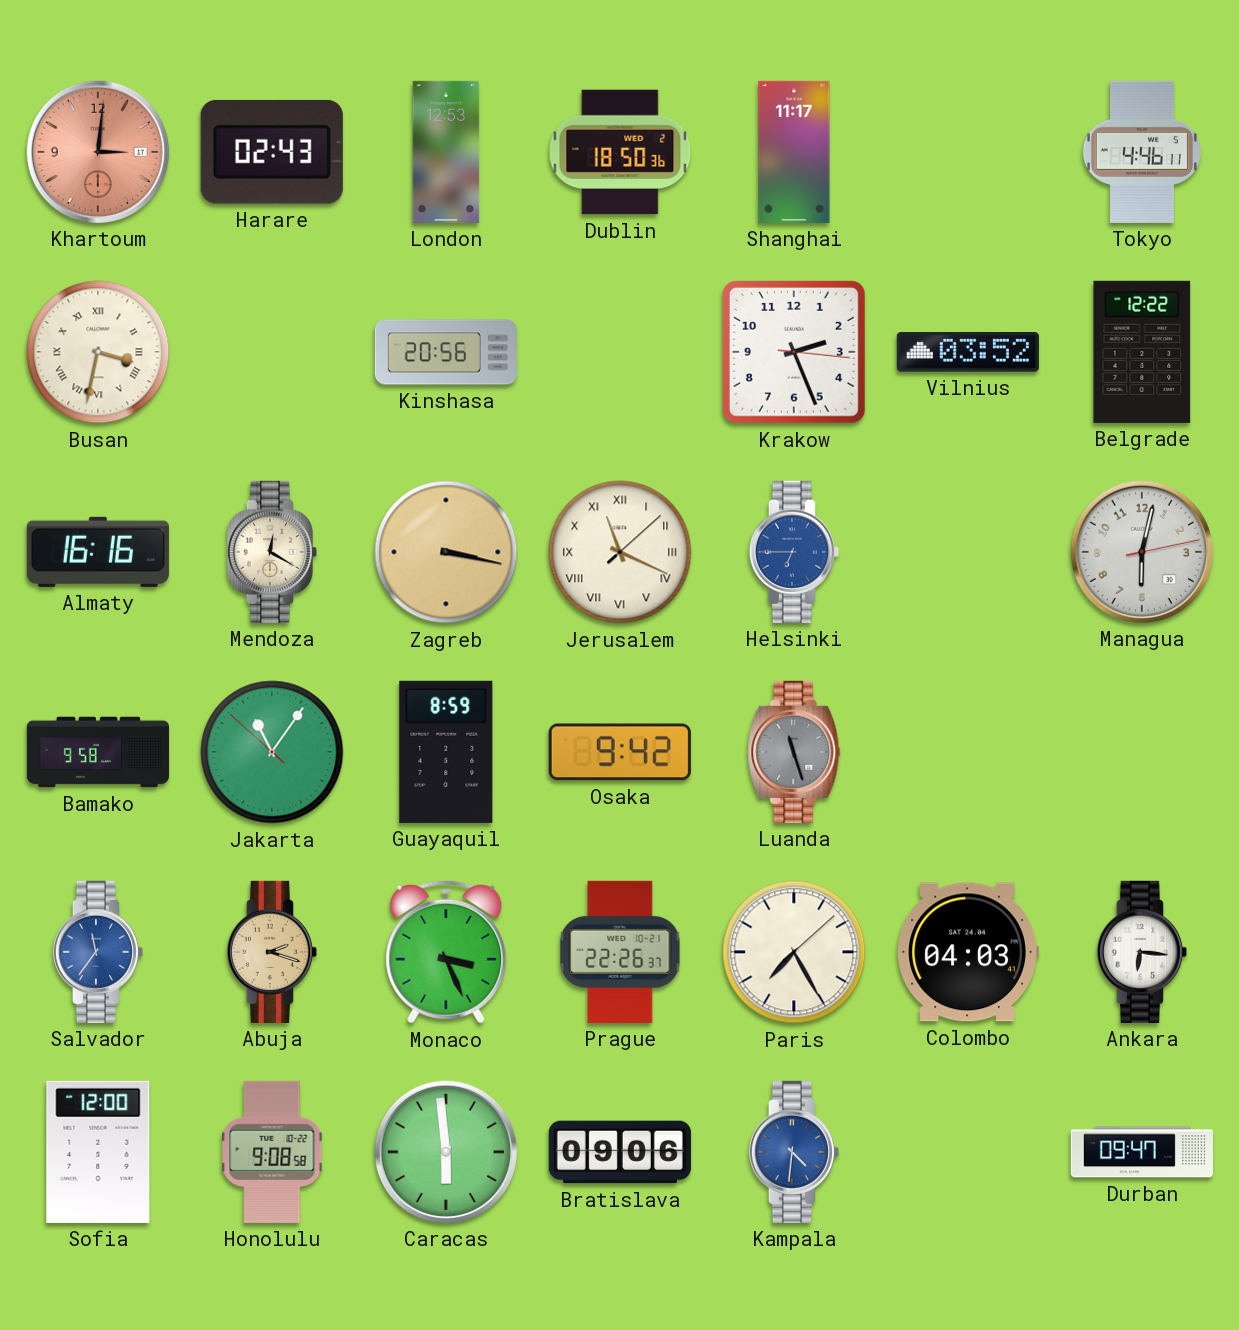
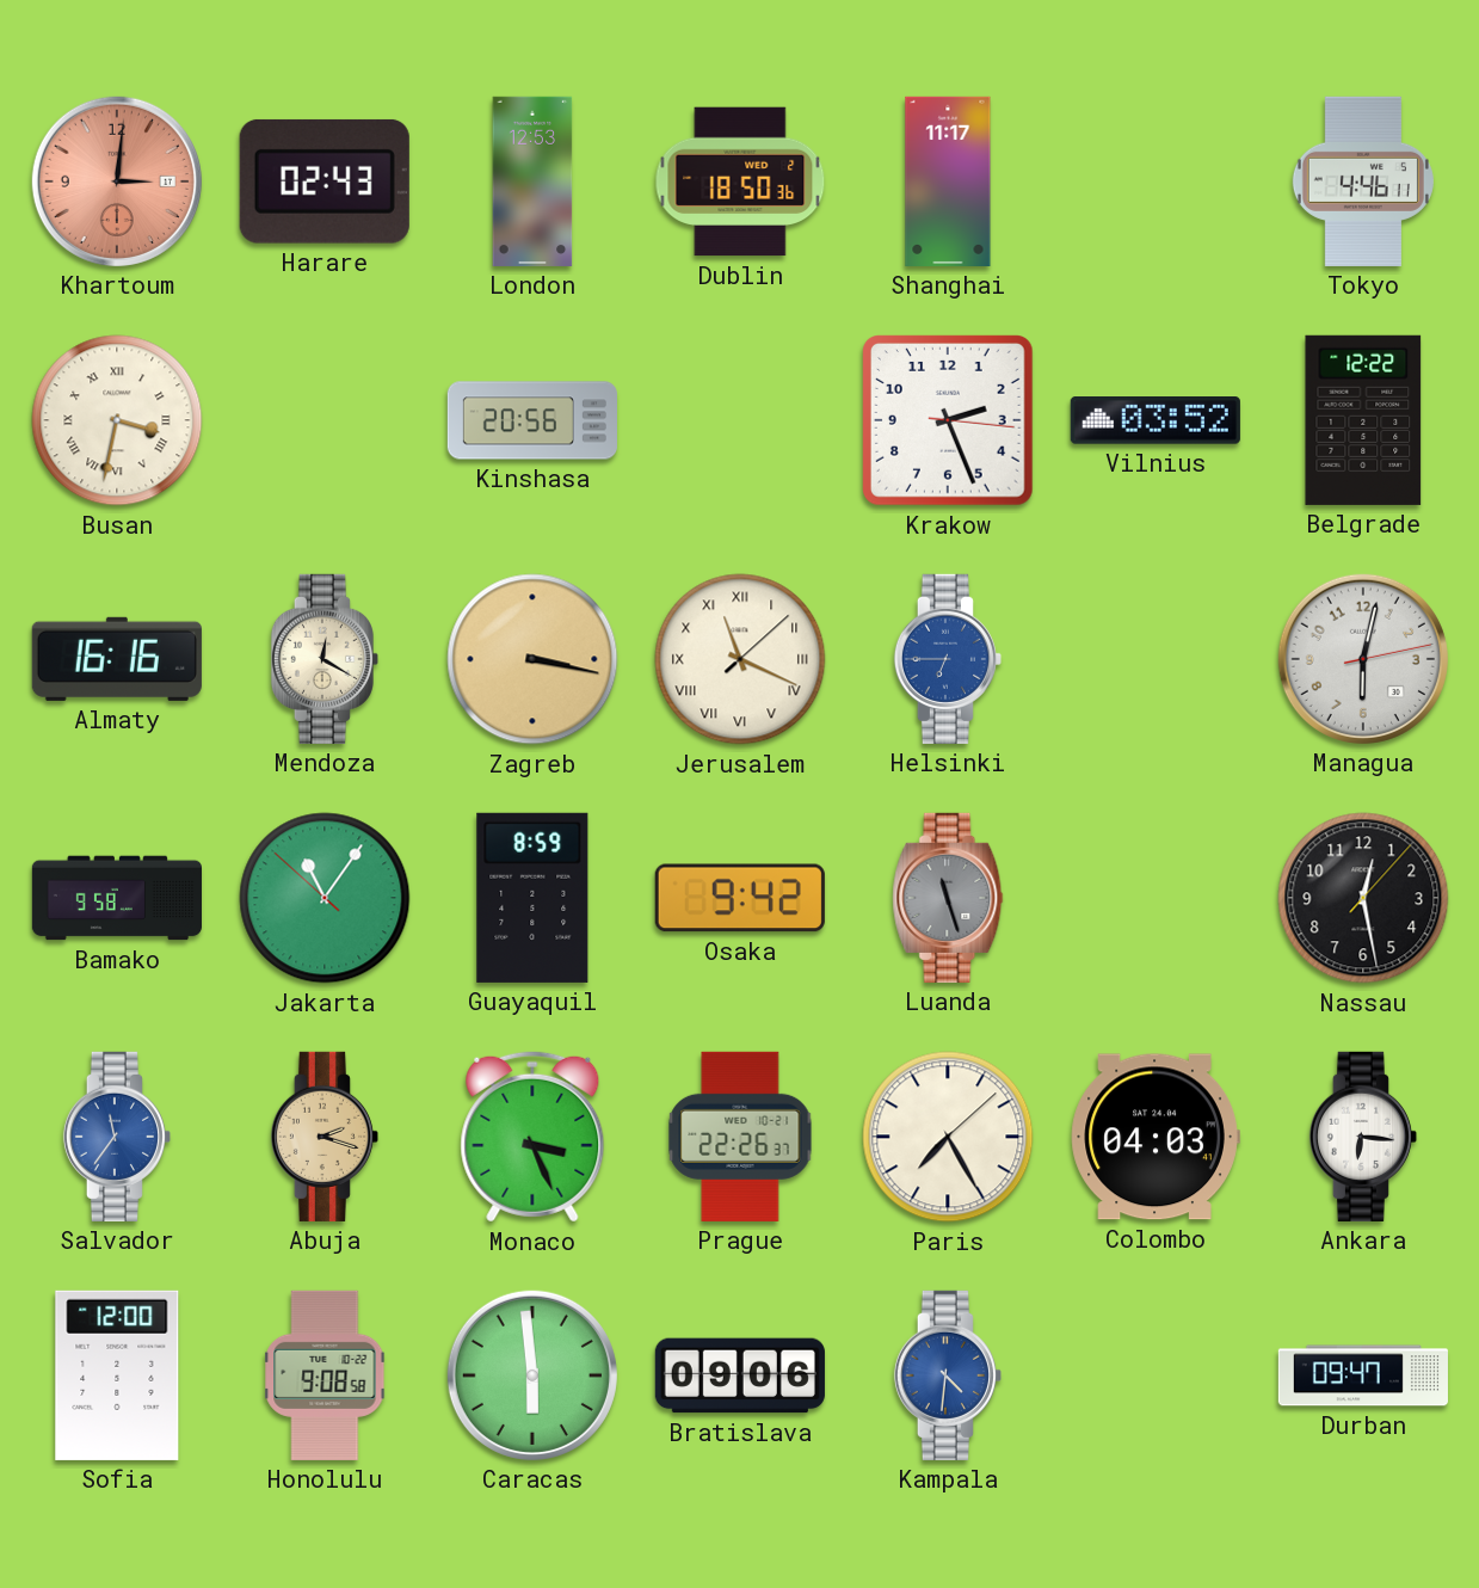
Nassau: none -> 12:28
